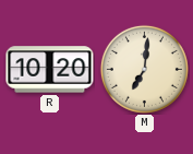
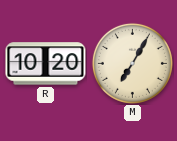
M: 7:01 -> 7:05
